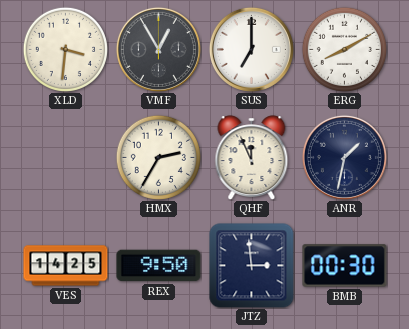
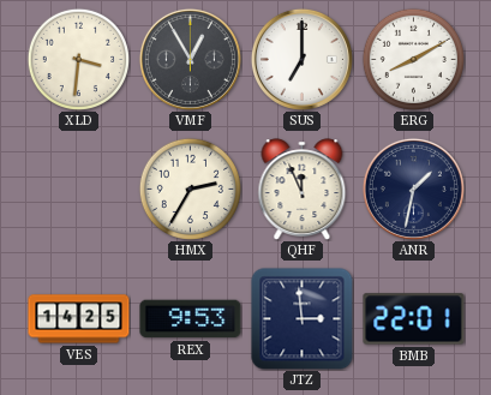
REX: 9:50 -> 9:53
BMB: 00:30 -> 22:01
